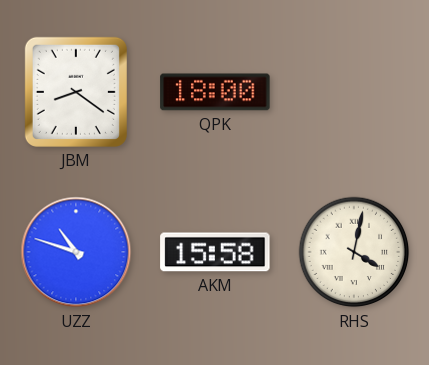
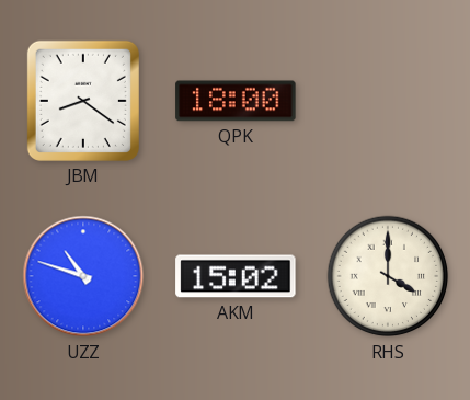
AKM: 15:58 -> 15:02
RHS: 4:02 -> 4:00
